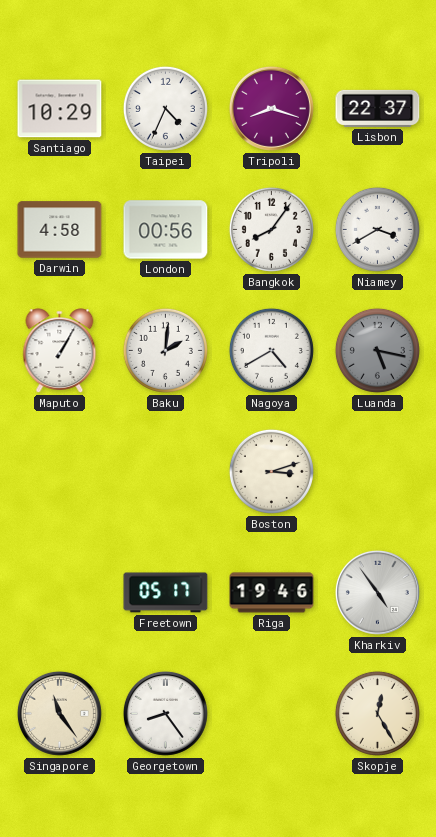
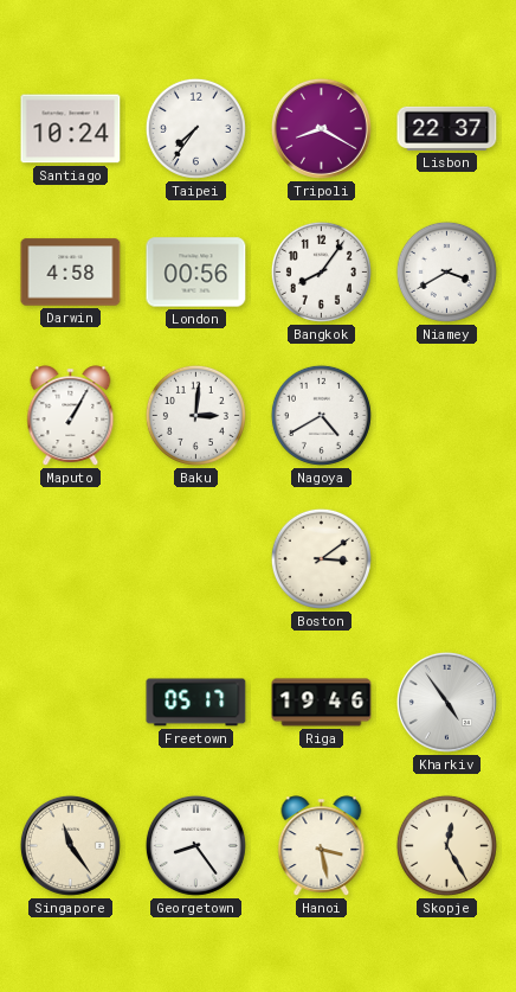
Santiago: 10:29 -> 10:24
Taipei: 4:34 -> 7:36
Tripoli: 8:18 -> 8:20
Baku: 2:01 -> 3:01
Luanda: 5:17 -> none
Boston: 3:12 -> 3:09
Hanoi: none -> 3:28
